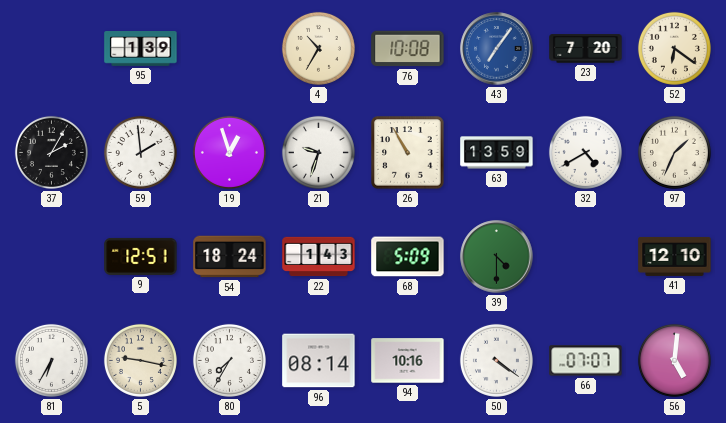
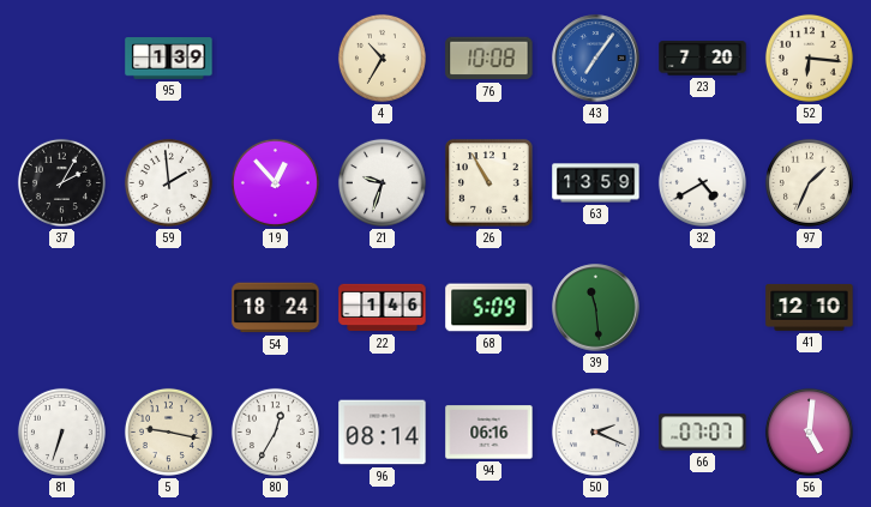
52: 6:21 -> 6:16
19: 12:57 -> 12:53
9: 12:51 -> none
22: 1:43 -> 1:46
39: 4:30 -> 11:29
81: 6:35 -> 6:33
80: 7:35 -> 12:35
94: 10:16 -> 06:16
50: 4:21 -> 2:19
